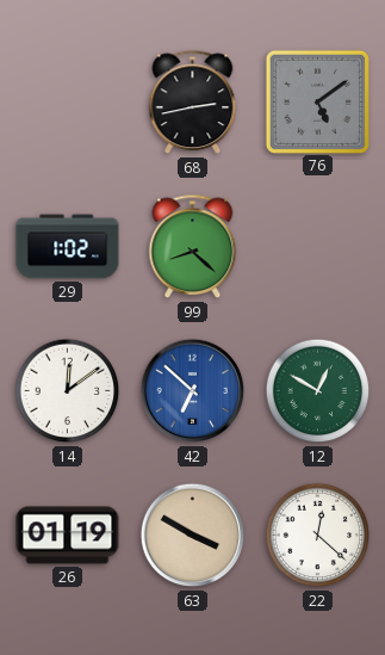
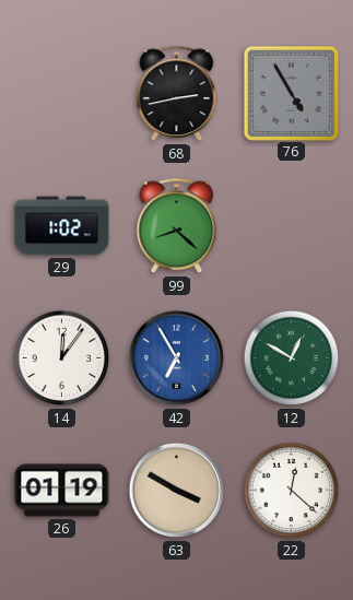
76: 5:09 -> 4:55
14: 12:09 -> 12:06
42: 6:52 -> 6:55
